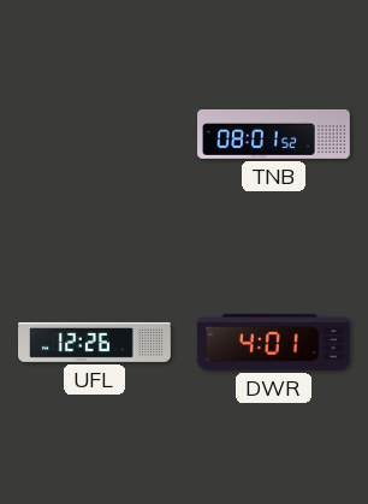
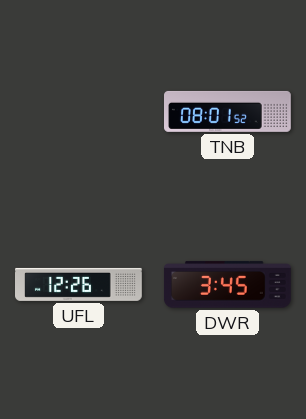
DWR: 4:01 -> 3:45
